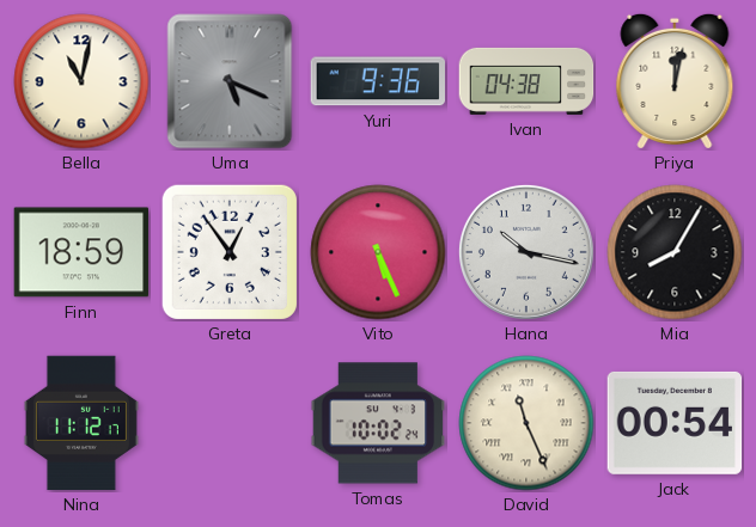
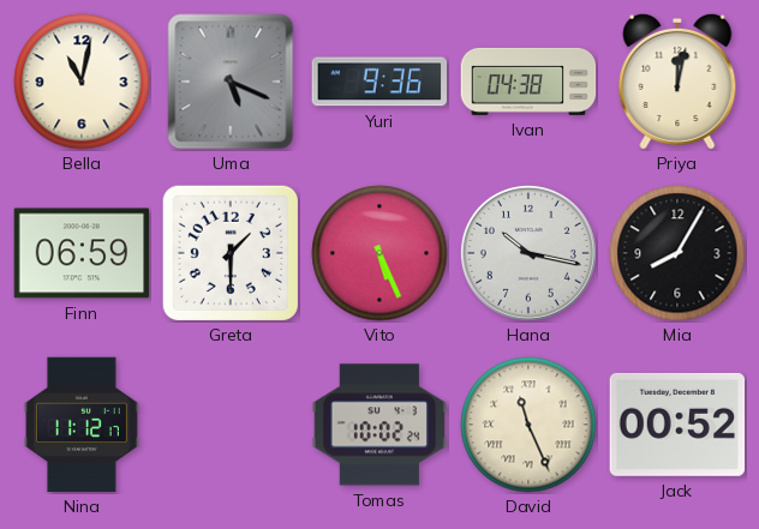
Finn: 18:59 -> 06:59
Greta: 12:54 -> 1:30
Jack: 00:54 -> 00:52
